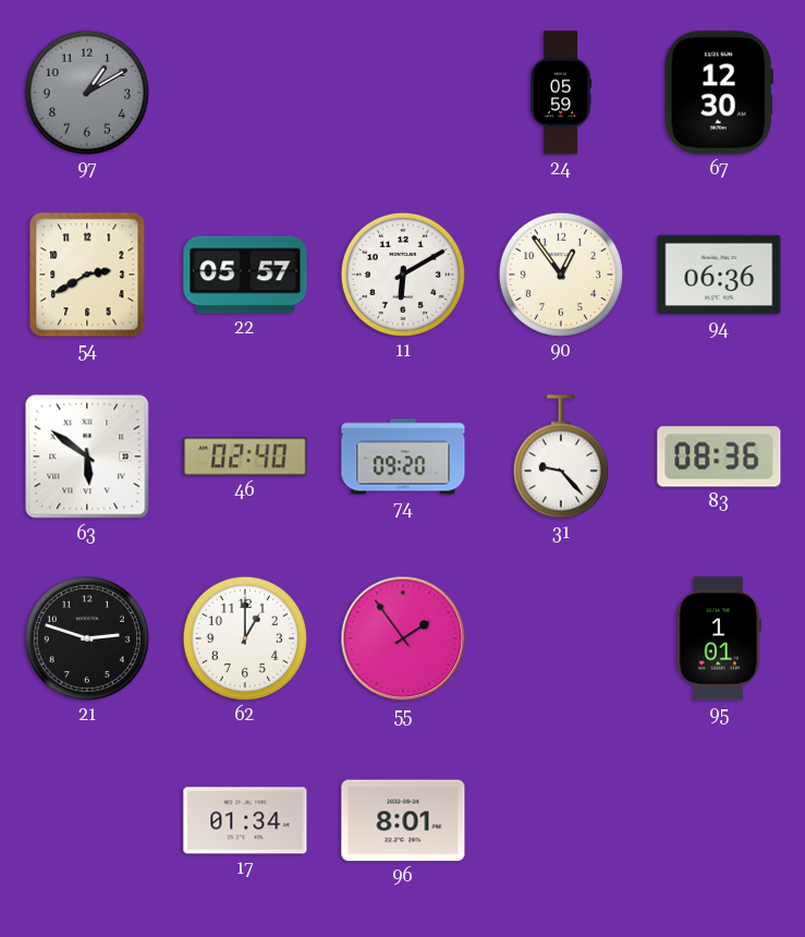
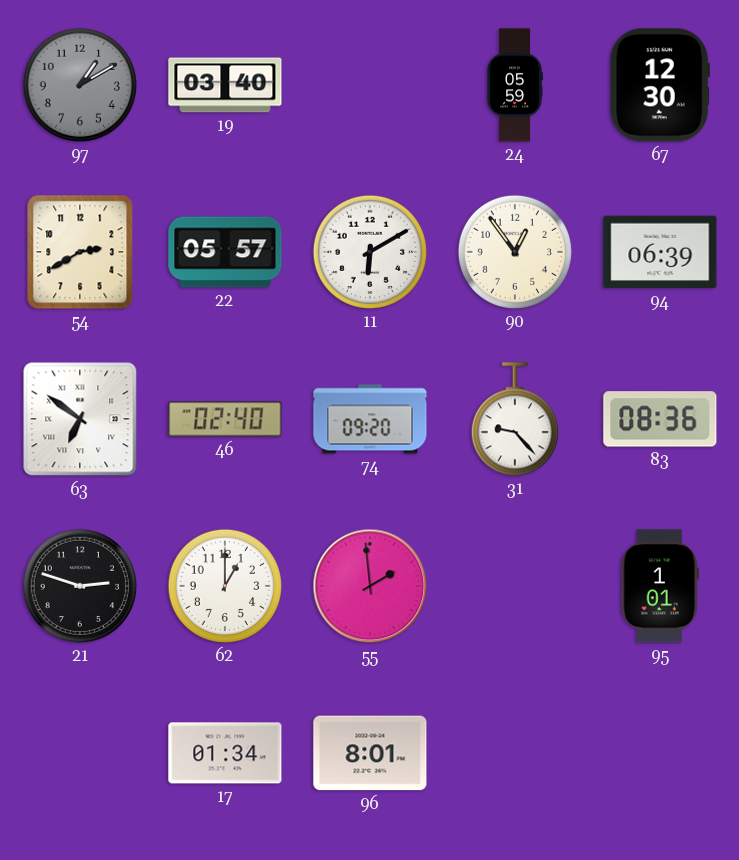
19: none -> 03:40
94: 06:36 -> 06:39
63: 5:51 -> 6:51
55: 1:54 -> 1:59
